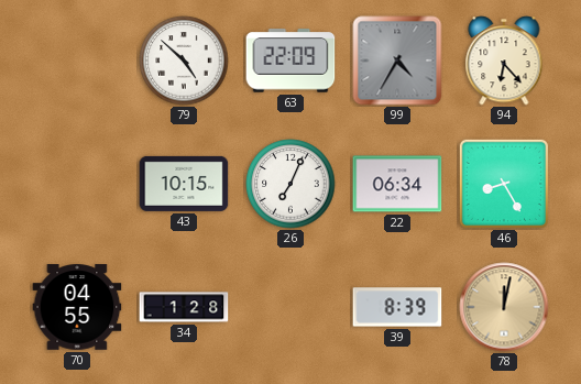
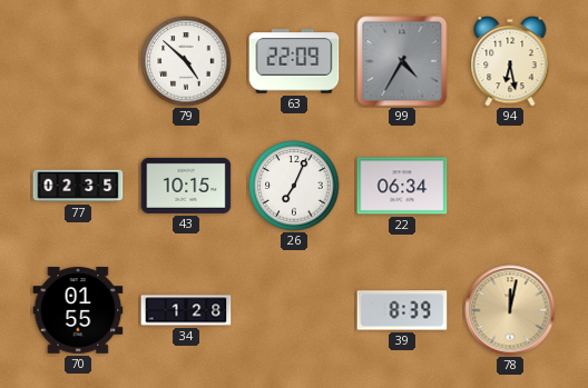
94: 6:23 -> 6:28
77: none -> 02:35
46: 8:25 -> none
70: 04:55 -> 01:55
